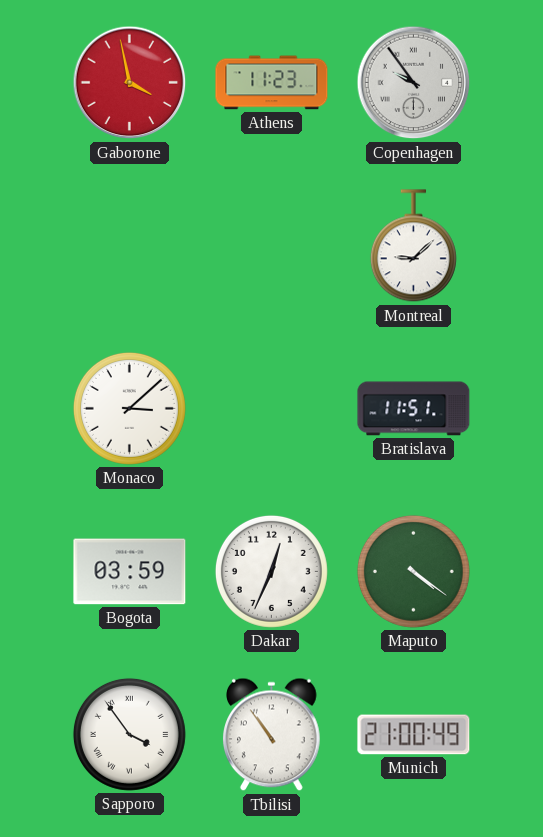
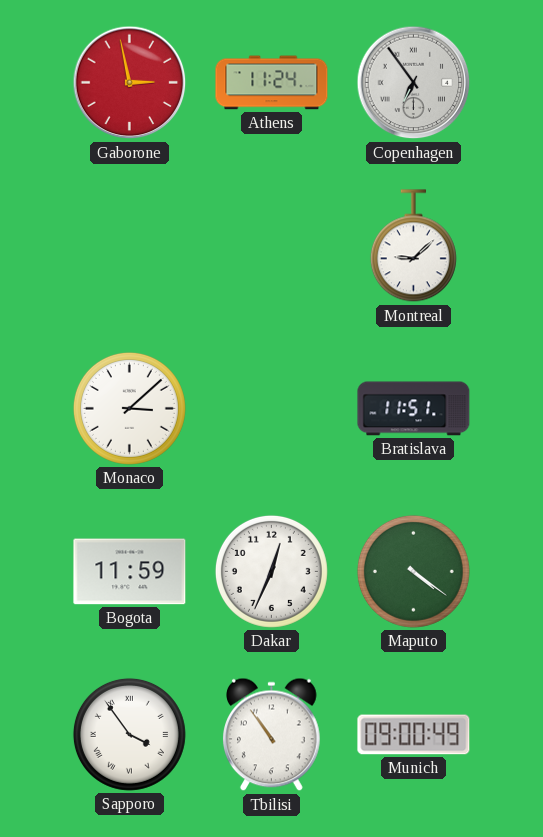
Gaborone: 3:58 -> 2:58
Athens: 11:23 -> 11:24
Copenhagen: 9:54 -> 6:54
Bogota: 03:59 -> 11:59
Munich: 21:00 -> 09:00
